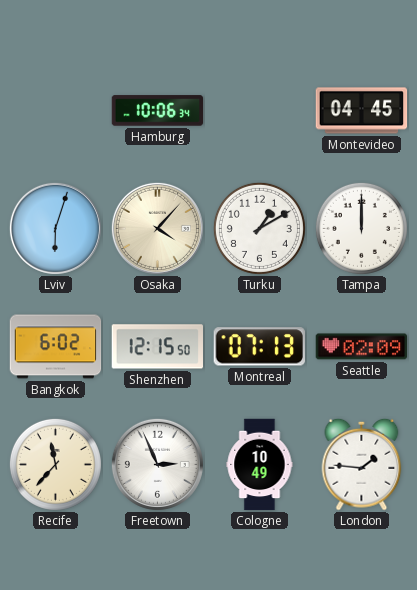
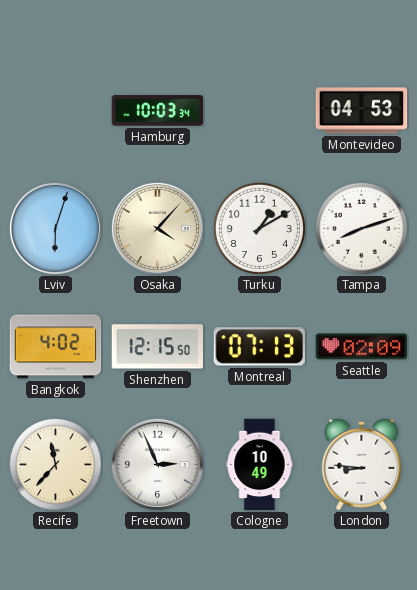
Hamburg: 10:06 -> 10:03
Montevideo: 04:45 -> 04:53
Tampa: 12:00 -> 8:12
Bangkok: 6:02 -> 4:02
London: 1:46 -> 8:46
